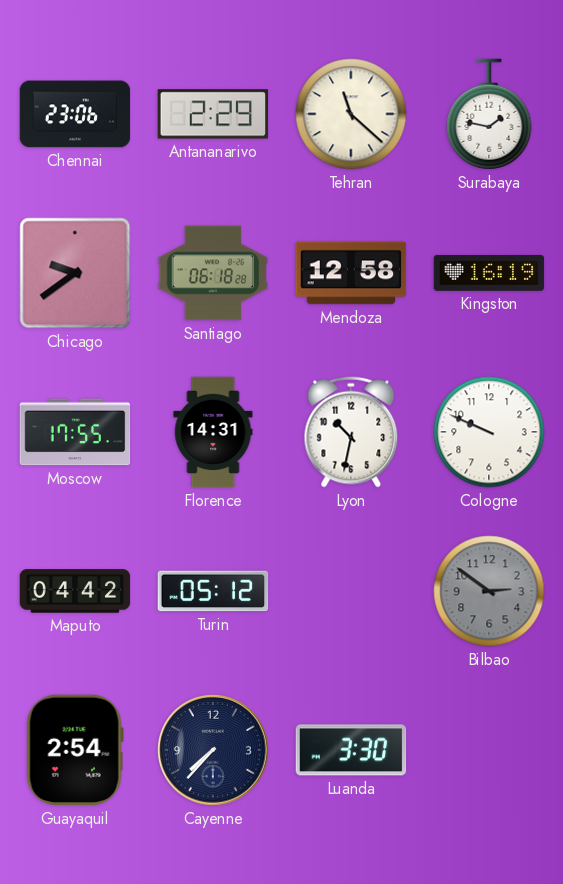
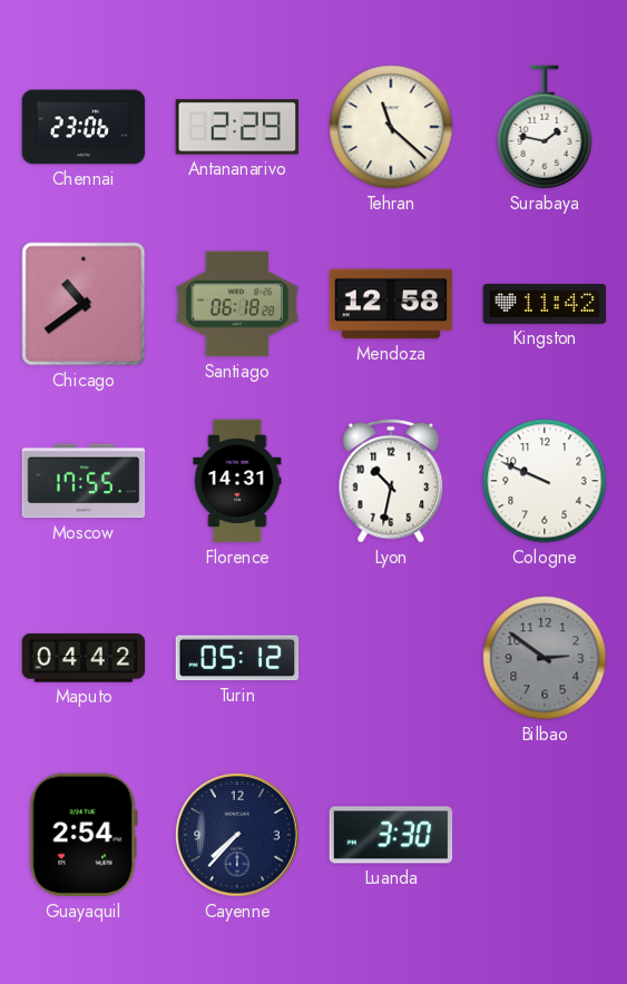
Chicago: 9:39 -> 10:39
Kingston: 16:19 -> 11:42
